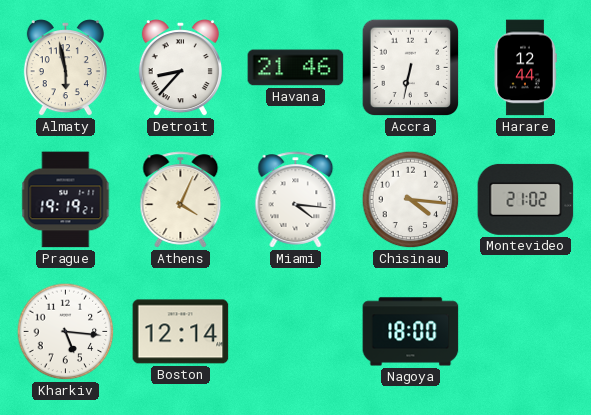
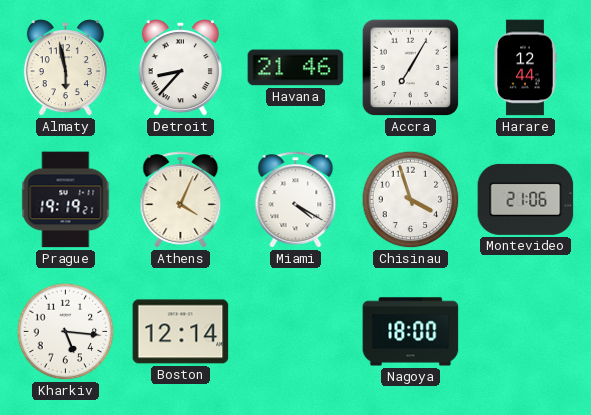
Accra: 6:32 -> 7:05
Miami: 4:16 -> 4:20
Chisinau: 4:16 -> 3:57
Montevideo: 21:02 -> 21:06
